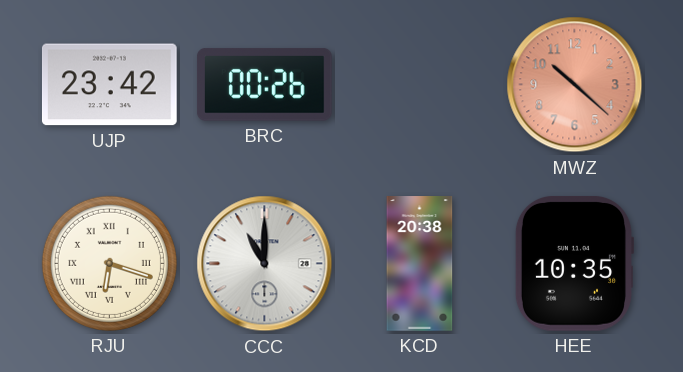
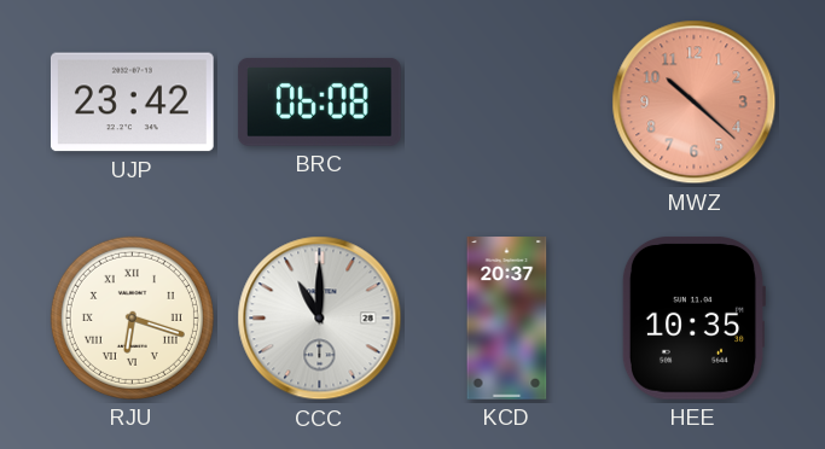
BRC: 00:26 -> 06:08
KCD: 20:38 -> 20:37
